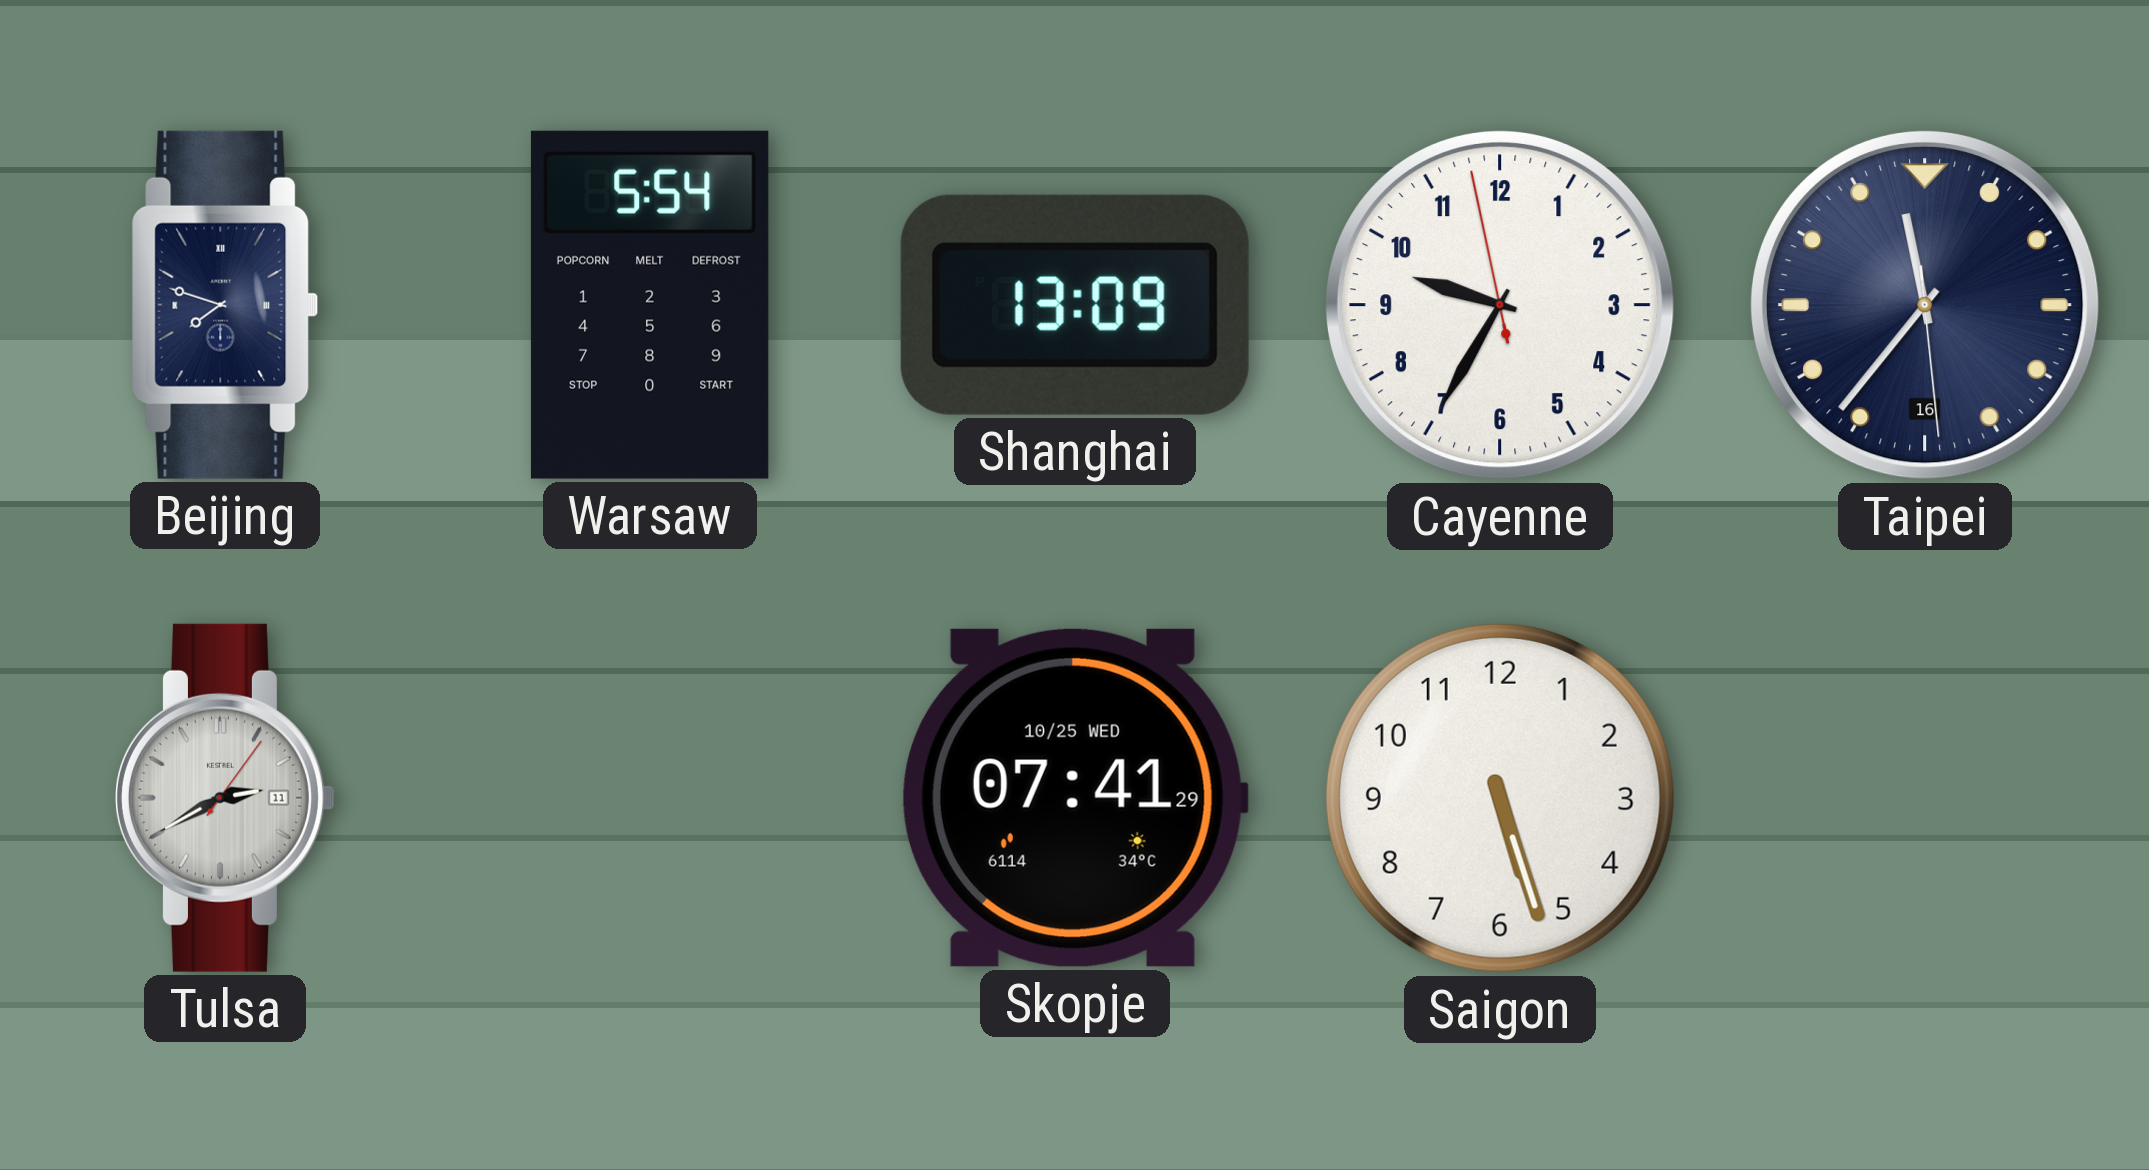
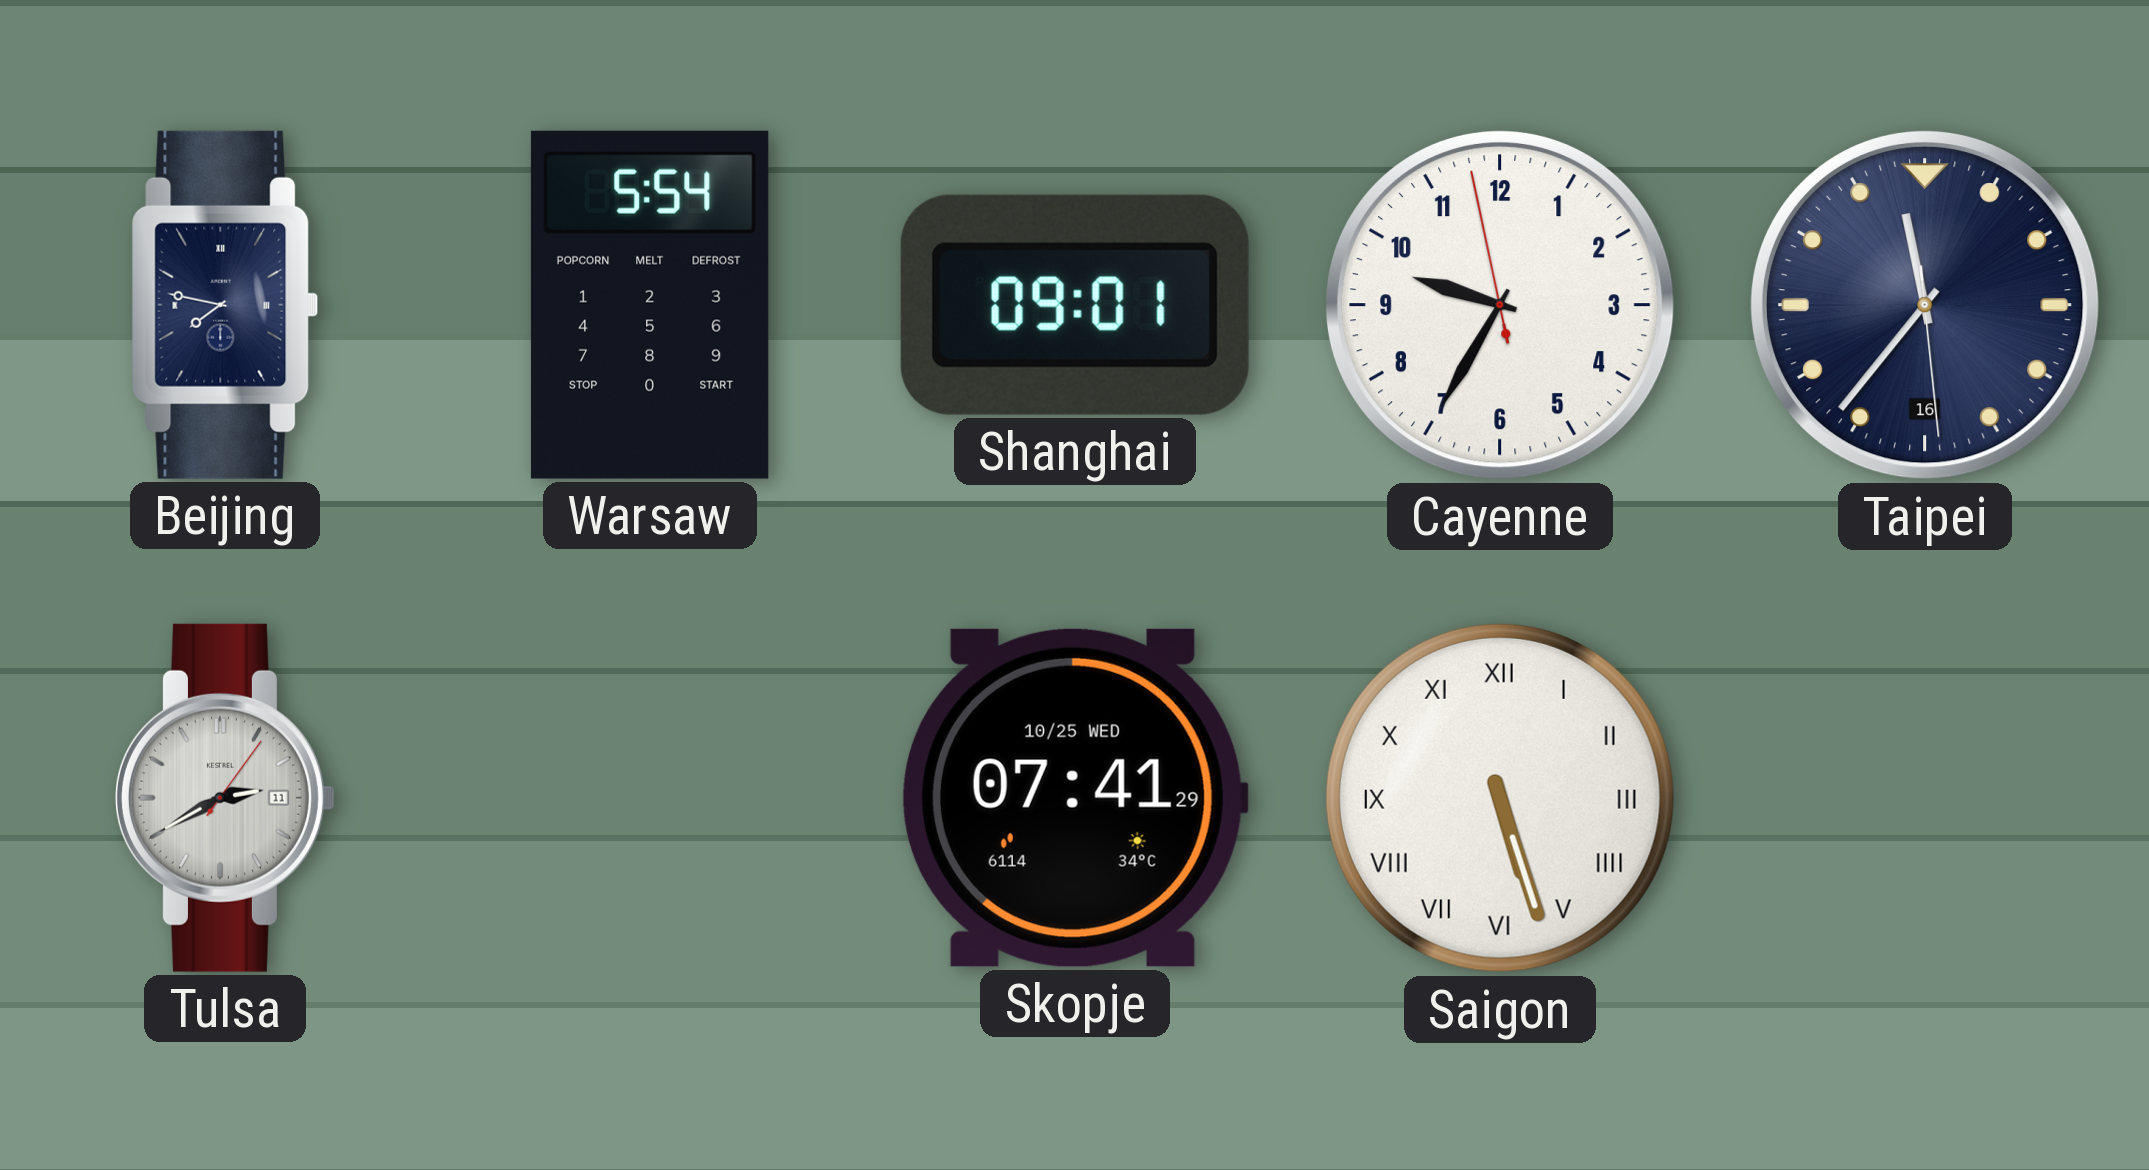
Beijing: 7:48 -> 7:47
Shanghai: 13:09 -> 09:01
Saigon numerals: Arabic -> Roman
